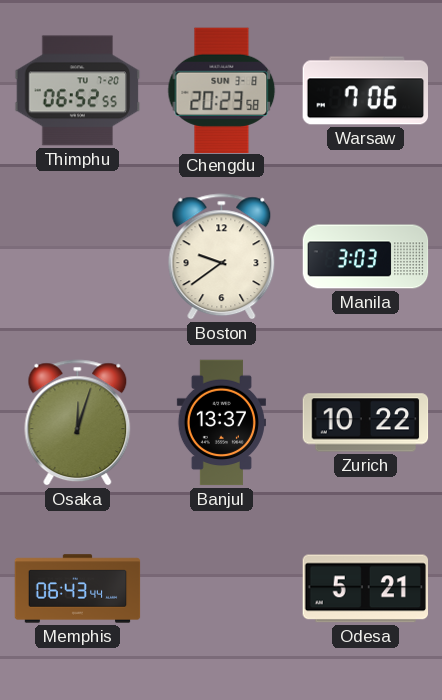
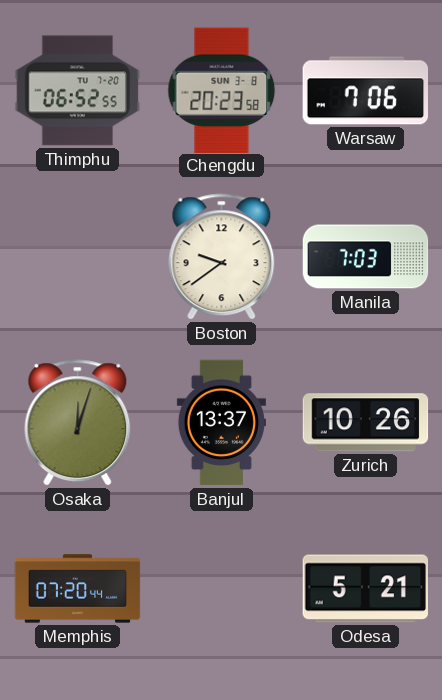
Manila: 3:03 -> 7:03
Zurich: 10:22 -> 10:26
Memphis: 06:43 -> 07:20
